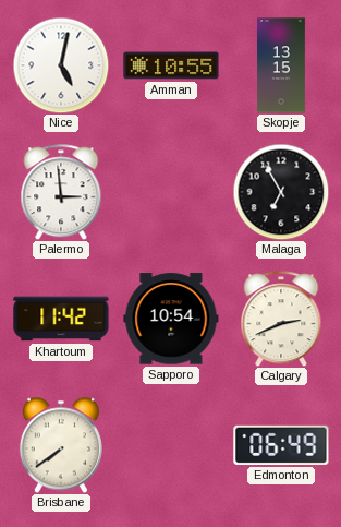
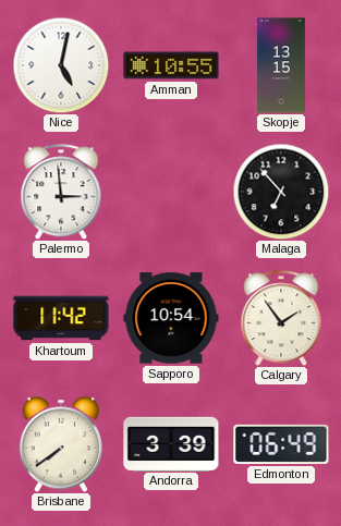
Malaga: 6:55 -> 6:53
Calgary: 2:41 -> 1:54
Andorra: none -> 3:39
